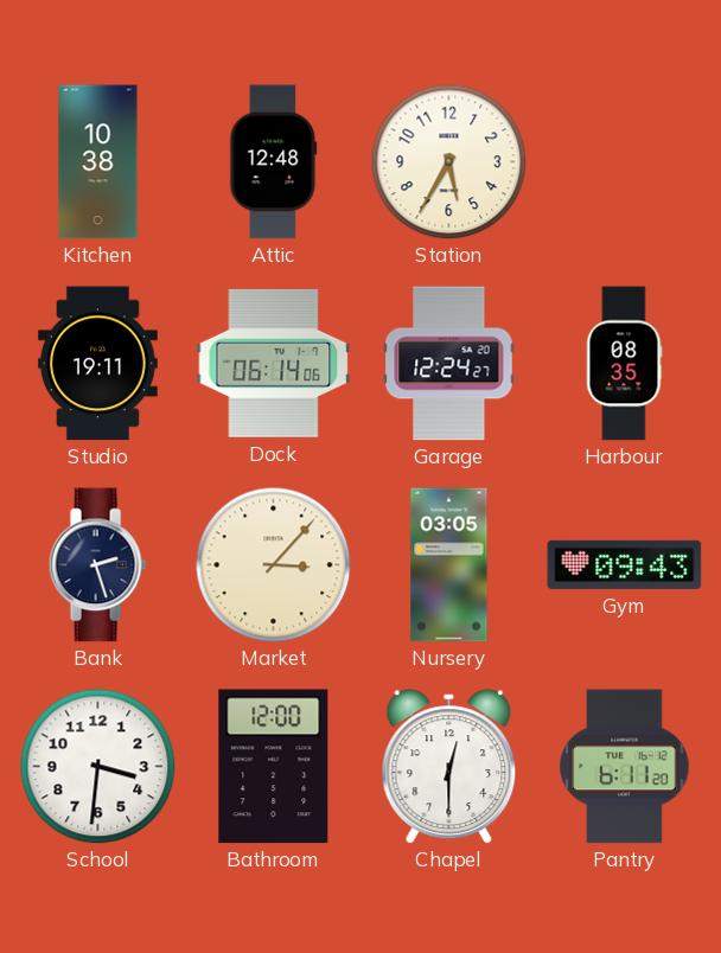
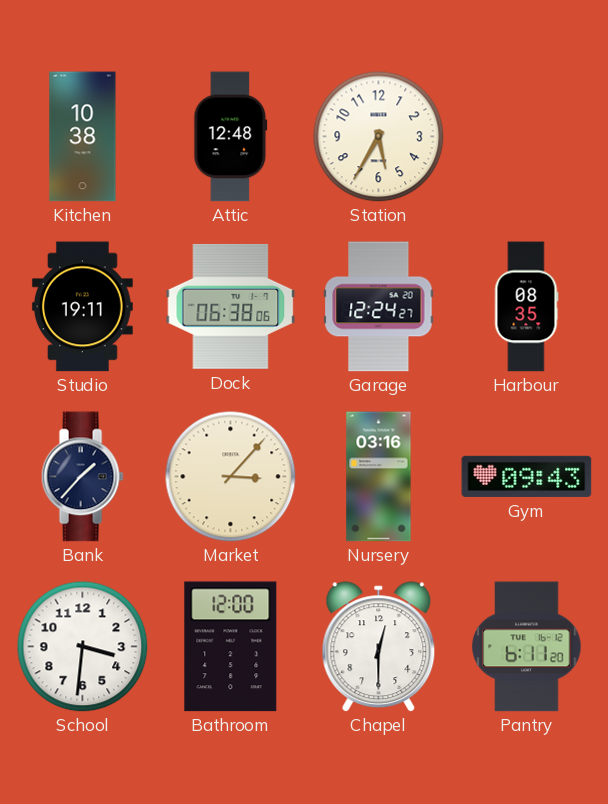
Dock: 06:14 -> 06:38
Bank: 2:27 -> 1:37
Nursery: 03:05 -> 03:16
